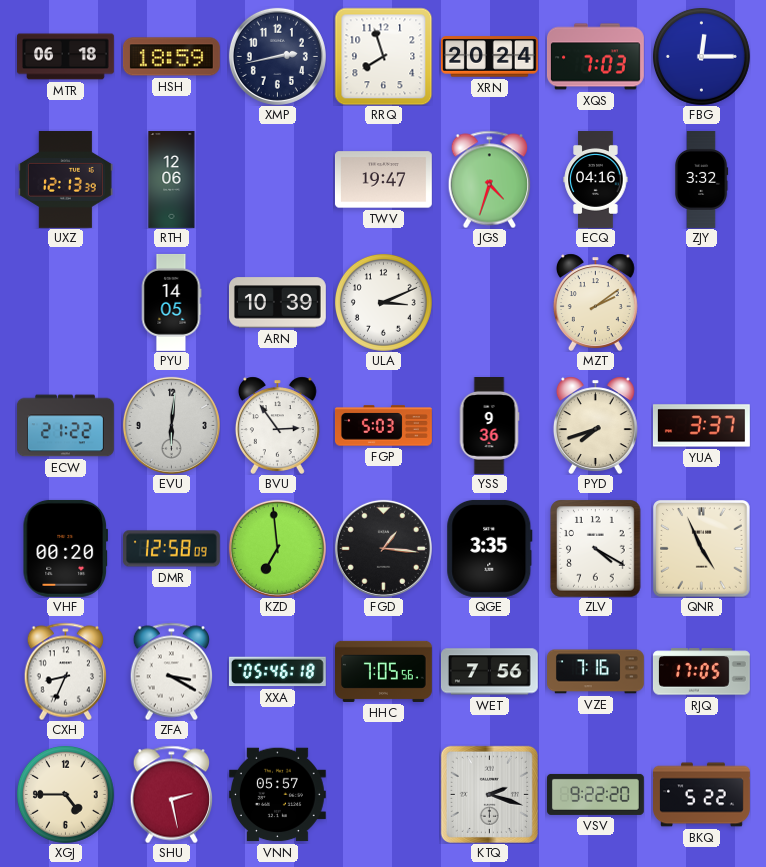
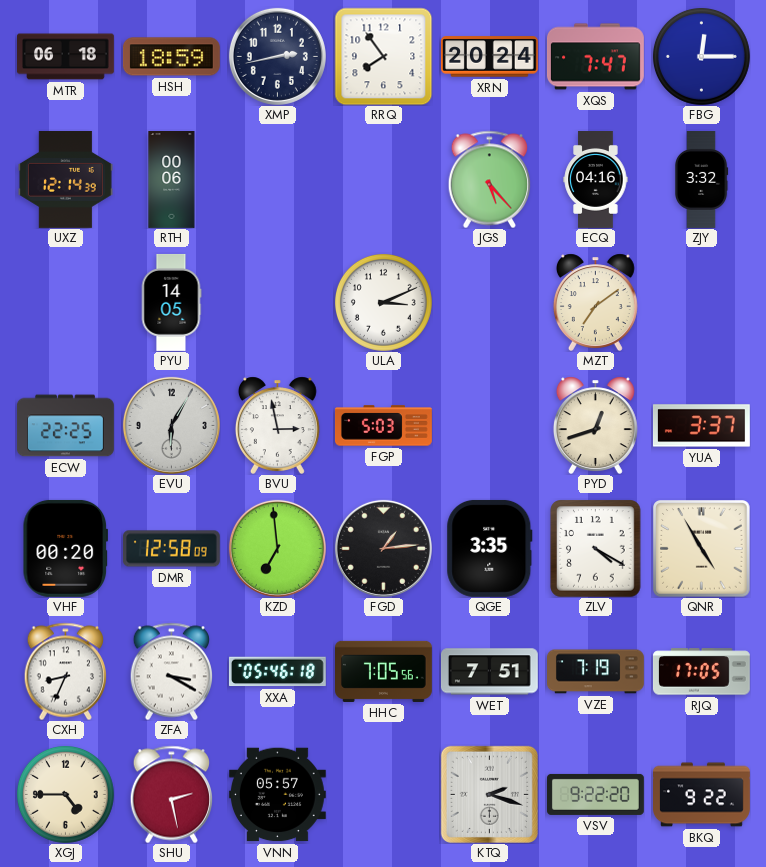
RRQ: 7:57 -> 7:54
XQS: 7:03 -> 7:47
UXZ: 12:13 -> 12:14
RTH: 12:06 -> 00:06
TWV: 19:47 -> none
JGS: 4:33 -> 5:23
ARN: 10:39 -> none
MZT: 2:09 -> 7:09
ECW: 21:22 -> 22:25
EVU: 6:01 -> 6:05
BVU: 2:54 -> 2:58
YSS: 9:36 -> none
PYD: 7:42 -> 12:42
FGD: 1:16 -> 1:14
QNR: 4:56 -> 4:55
WET: 7:56 -> 7:51
VZE: 7:16 -> 7:19
BKQ: 5:22 -> 9:22
